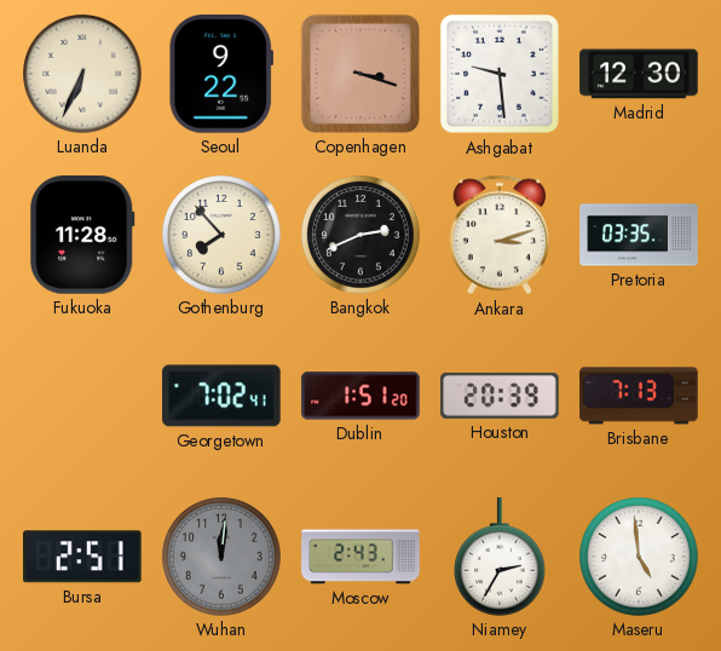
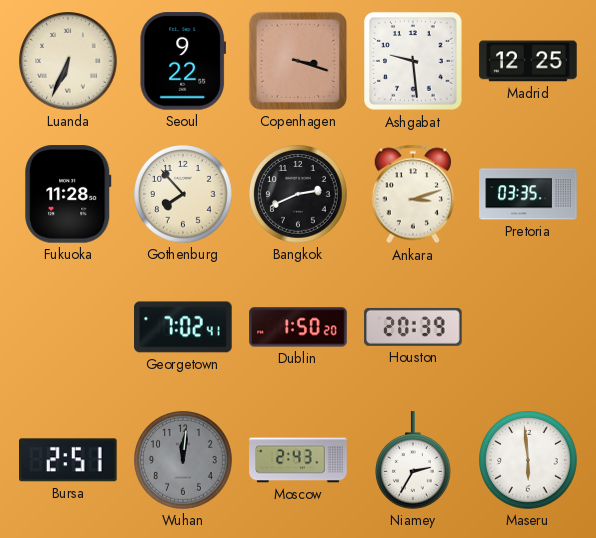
Madrid: 12:30 -> 12:25
Dublin: 1:51 -> 1:50
Brisbane: 7:13 -> none
Maseru: 4:59 -> 5:59
